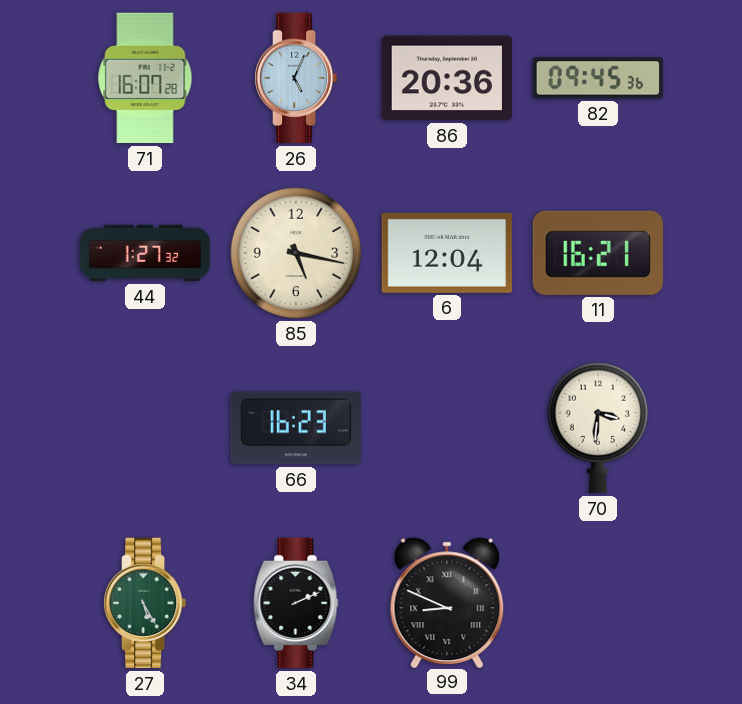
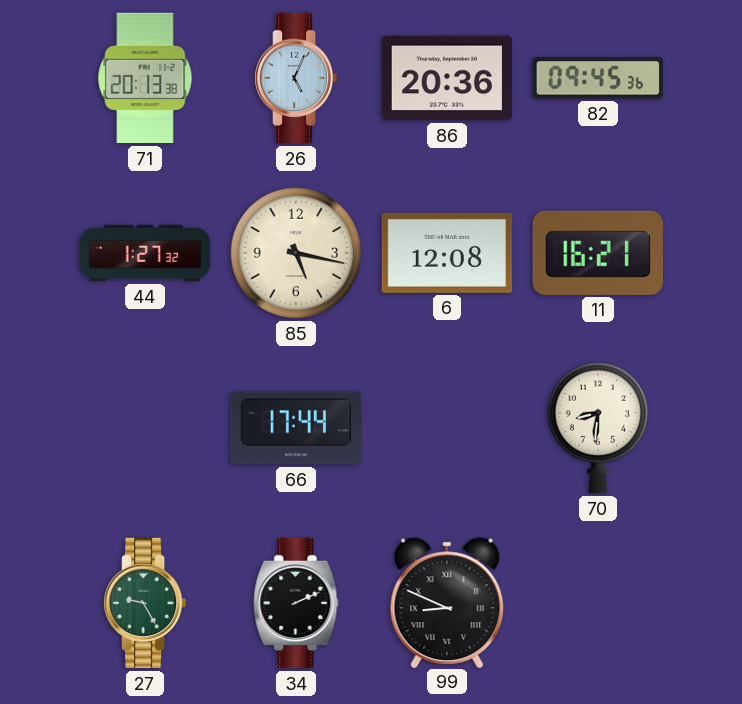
71: 16:07 -> 20:13
6: 12:04 -> 12:08
66: 16:23 -> 17:44
70: 3:31 -> 8:31
27: 5:25 -> 9:25
